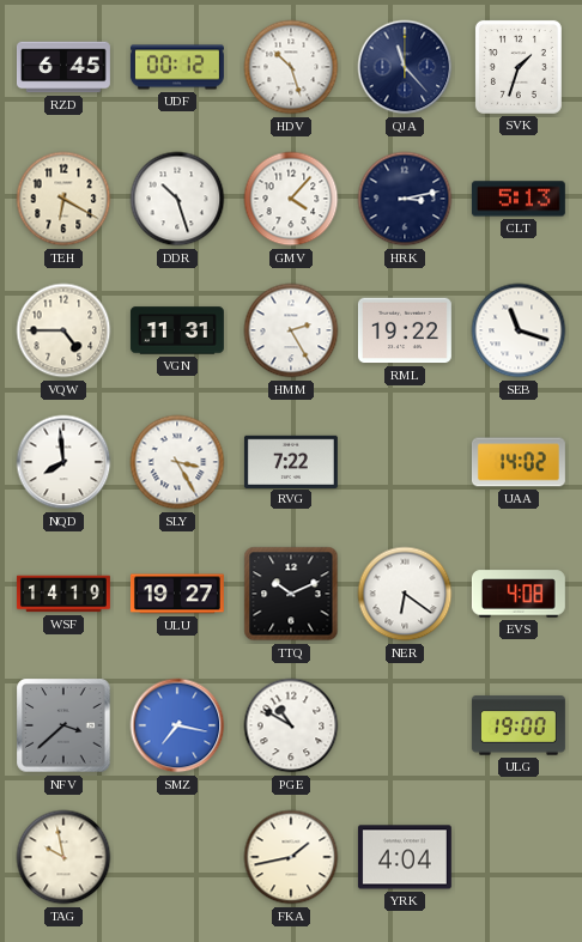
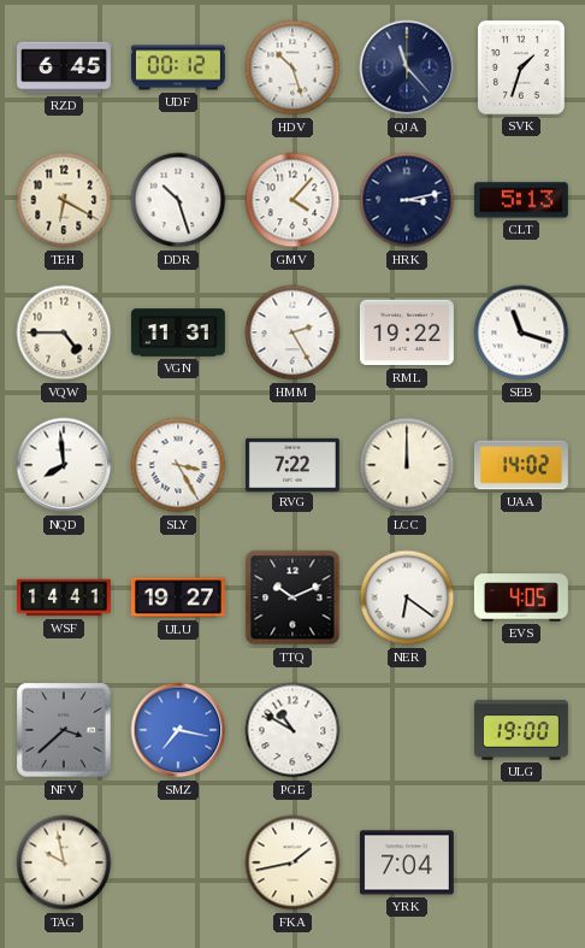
LCC: none -> 12:00
WSF: 14:19 -> 14:41
EVS: 4:08 -> 4:05
YRK: 4:04 -> 7:04
